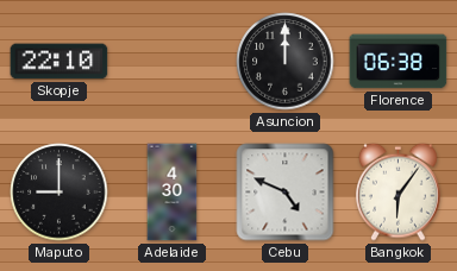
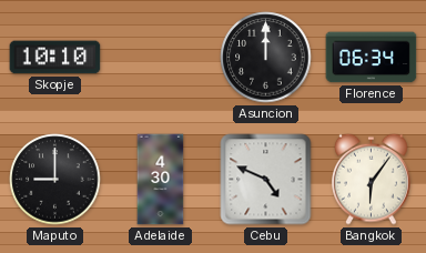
Skopje: 22:10 -> 10:10
Florence: 06:38 -> 06:34
